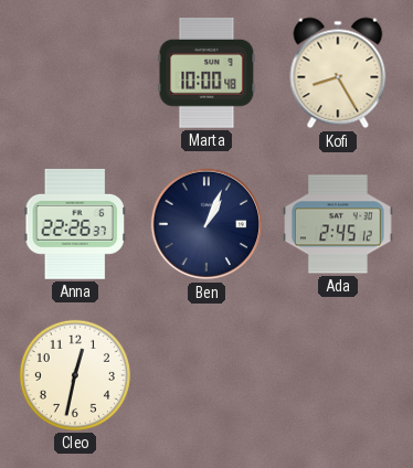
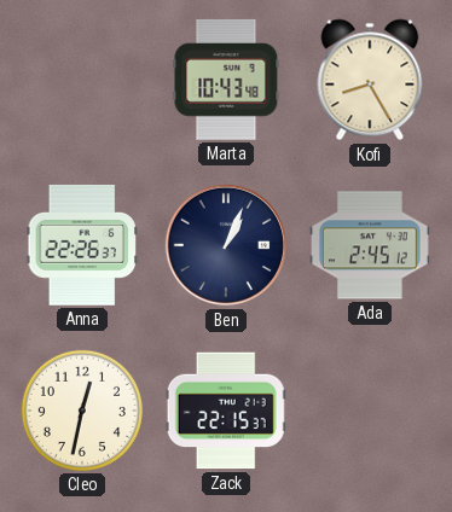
Marta: 10:00 -> 10:43
Zack: none -> 22:15
